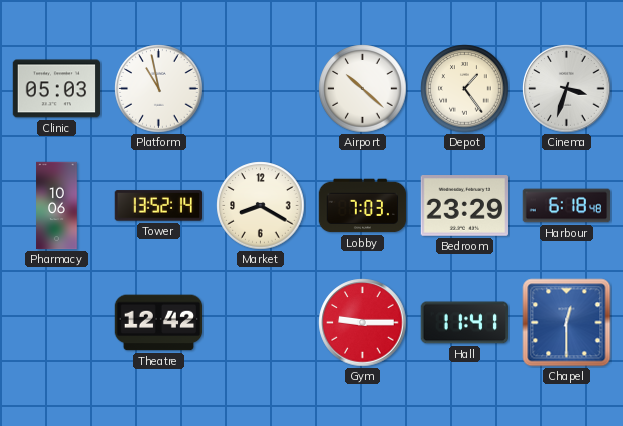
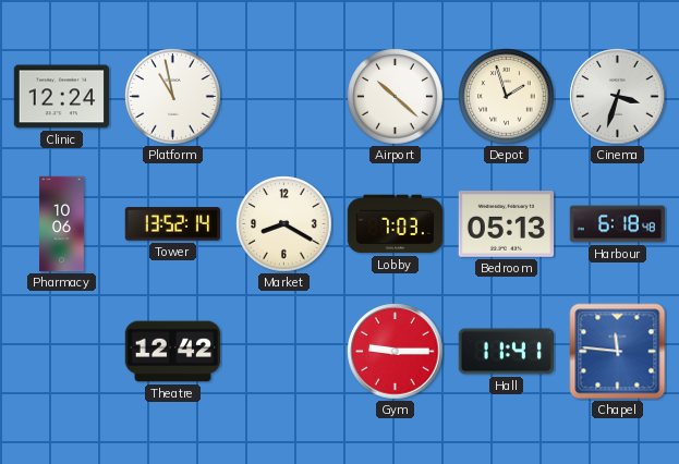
Clinic: 05:03 -> 12:24
Depot: 1:24 -> 1:57
Bedroom: 23:29 -> 05:13
Chapel: 12:30 -> 11:46
